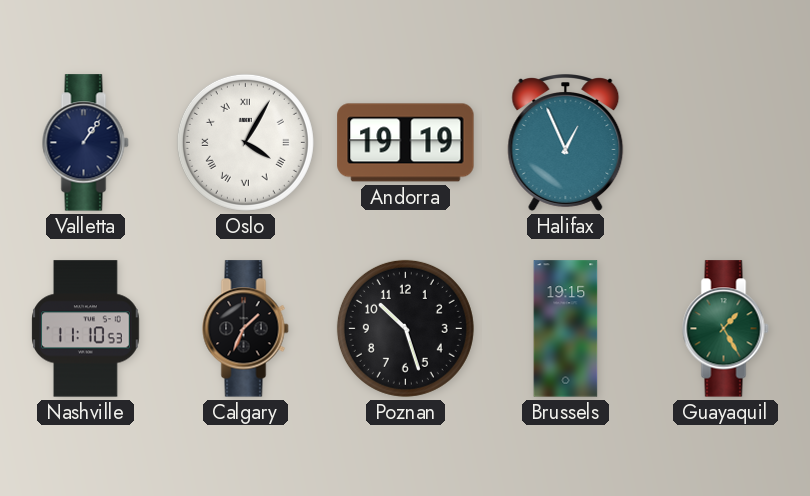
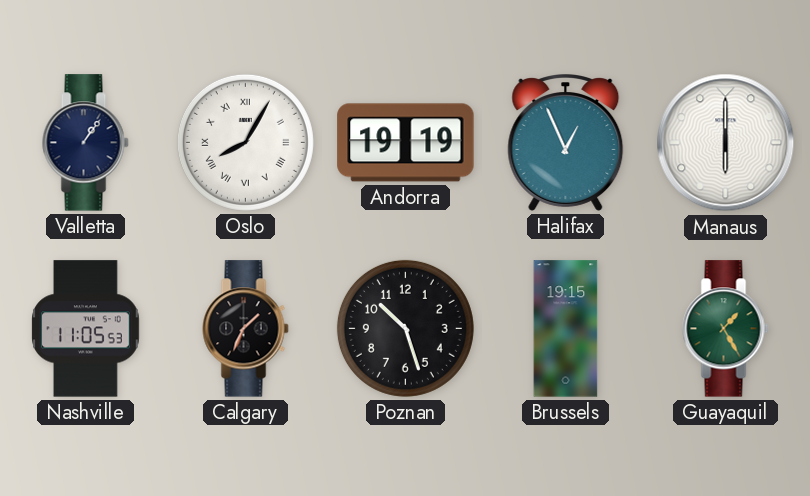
Oslo: 4:05 -> 8:05
Manaus: none -> 6:00
Nashville: 11:10 -> 11:05
